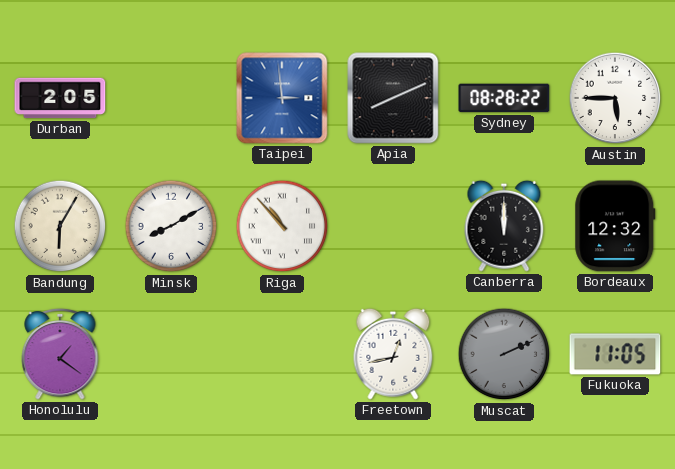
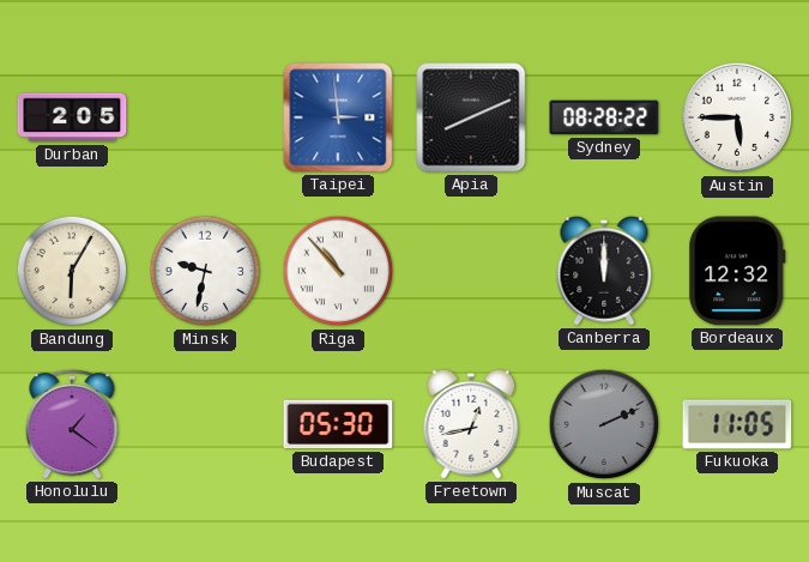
Minsk: 8:10 -> 9:32
Budapest: none -> 05:30
